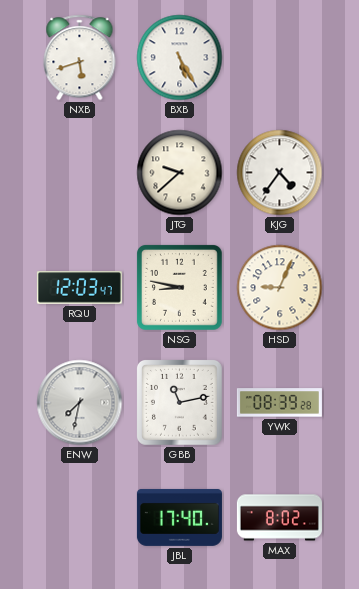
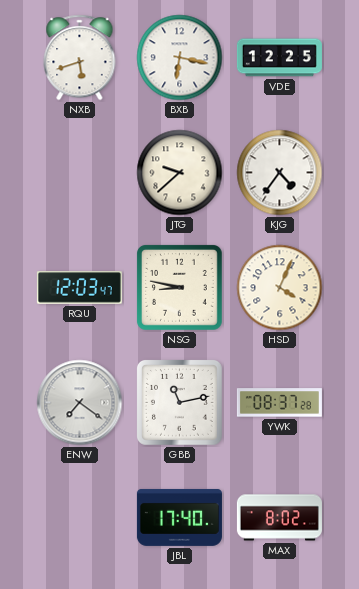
BXB: 5:25 -> 6:17
VDE: none -> 12:25
HSD: 9:04 -> 4:04
ENW: 7:32 -> 7:21
YWK: 08:39 -> 08:37
